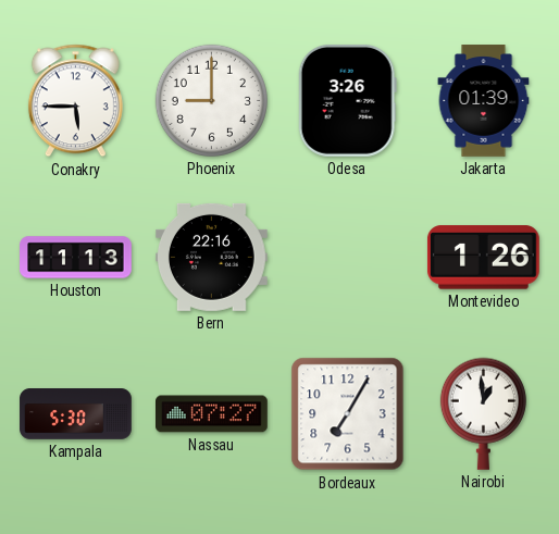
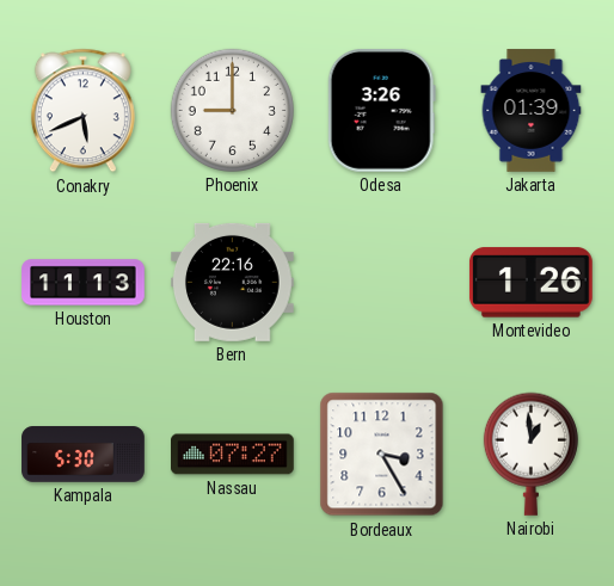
Conakry: 5:45 -> 5:41
Bordeaux: 7:05 -> 3:25
